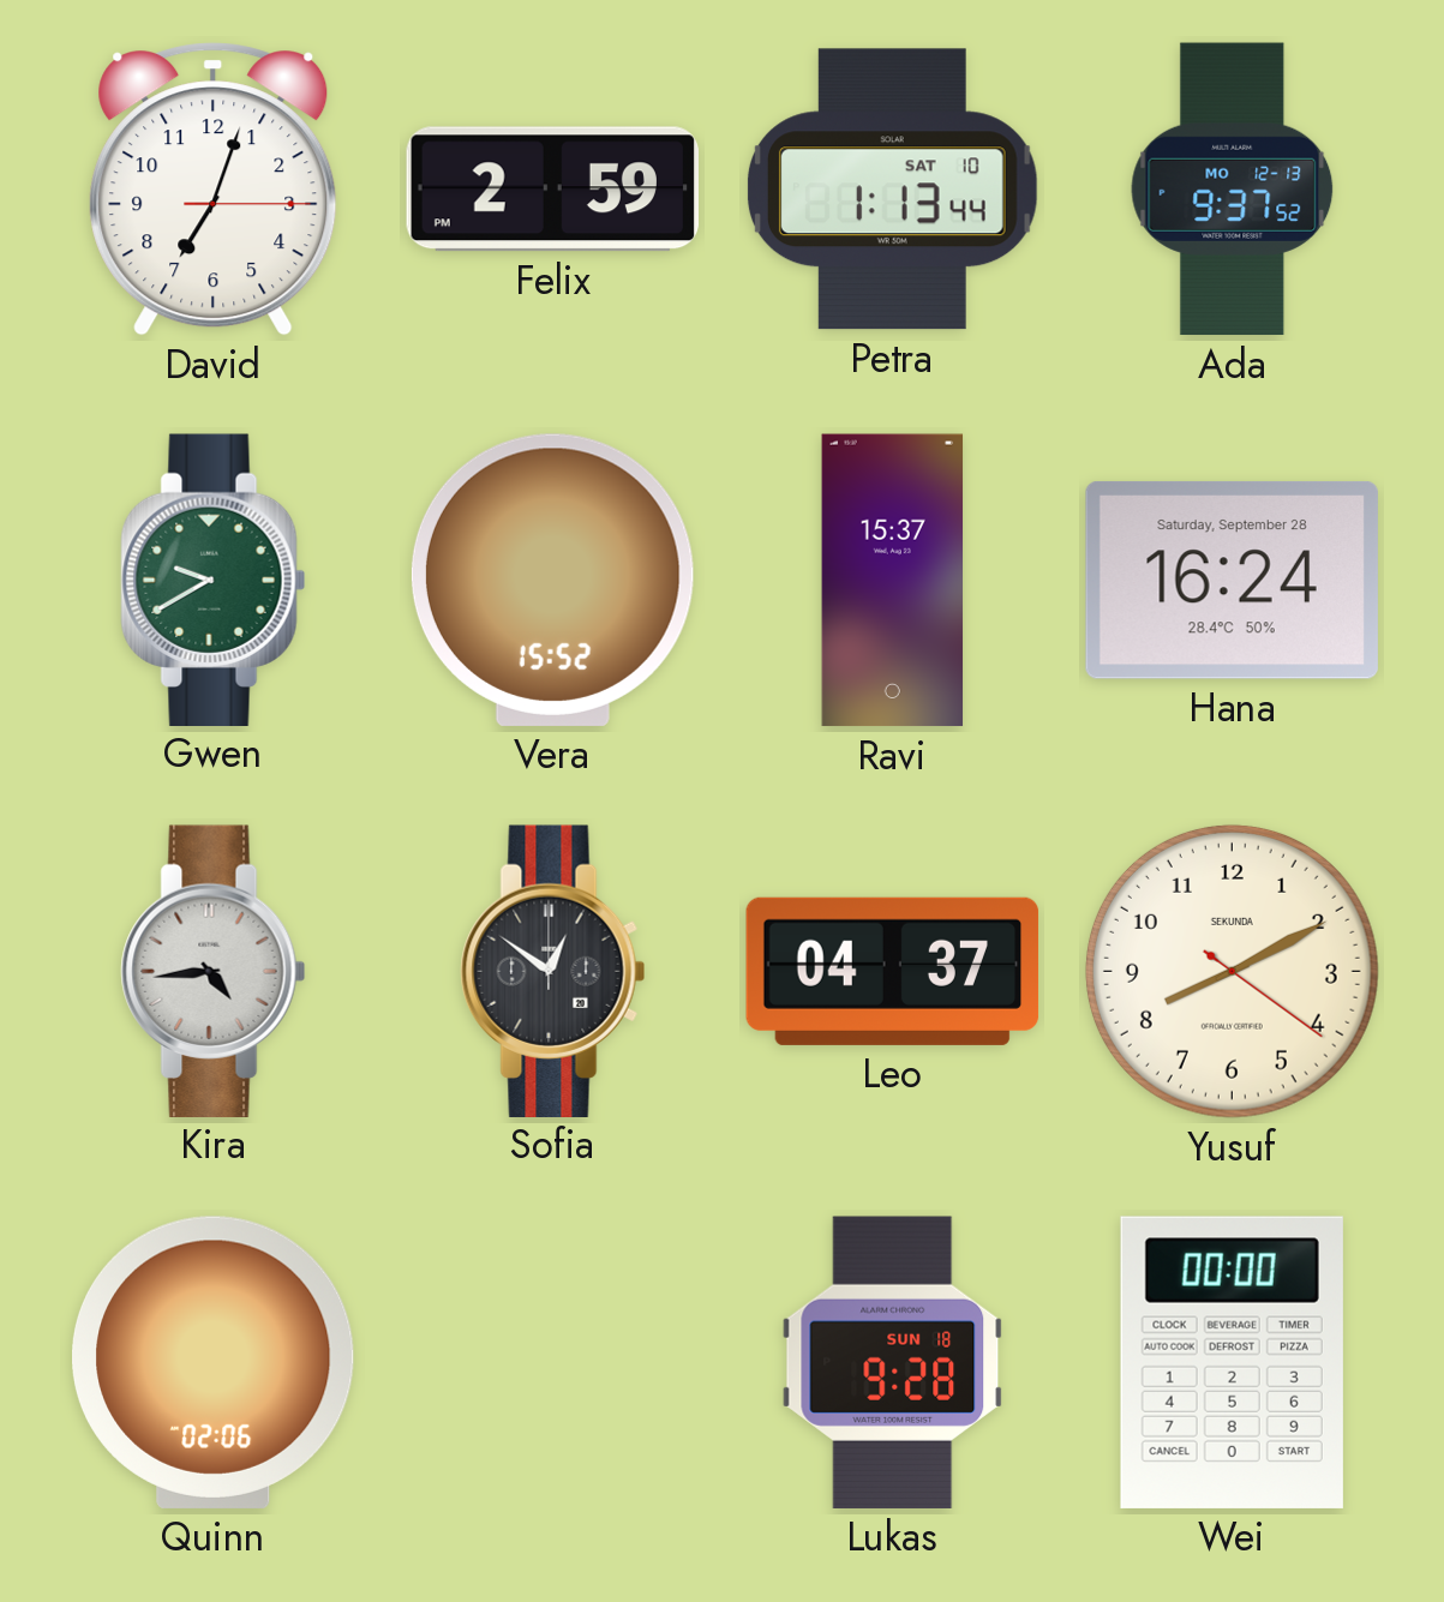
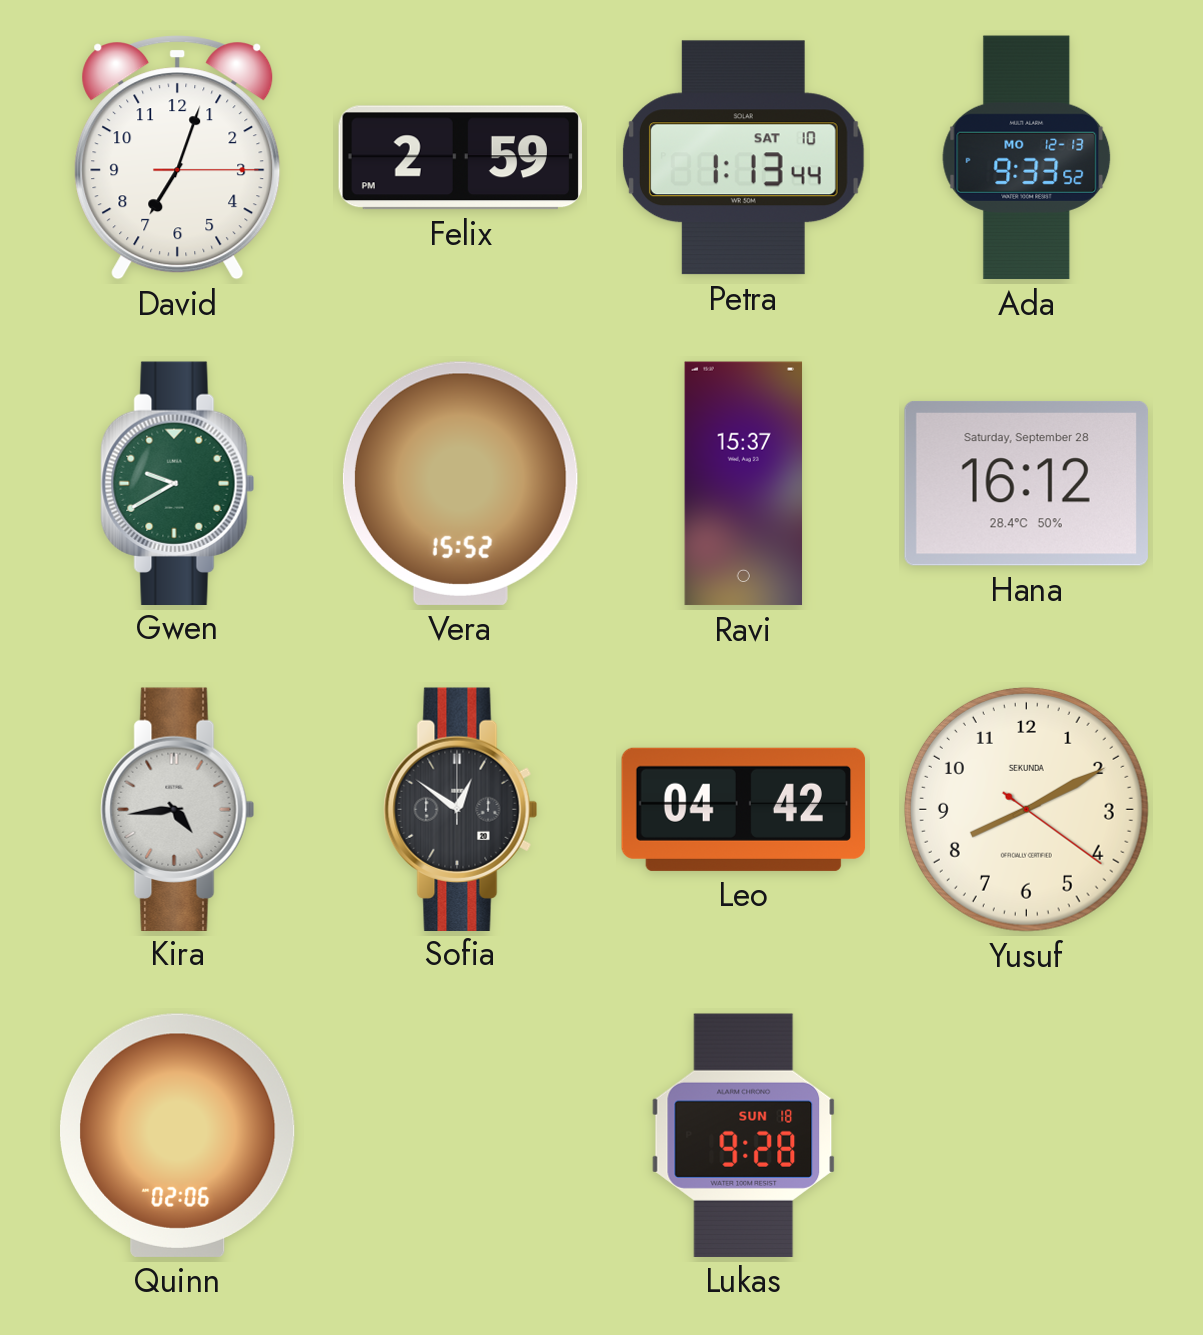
Ada: 9:37 -> 9:33
Hana: 16:24 -> 16:12
Leo: 04:37 -> 04:42
Wei: 00:00 -> none
